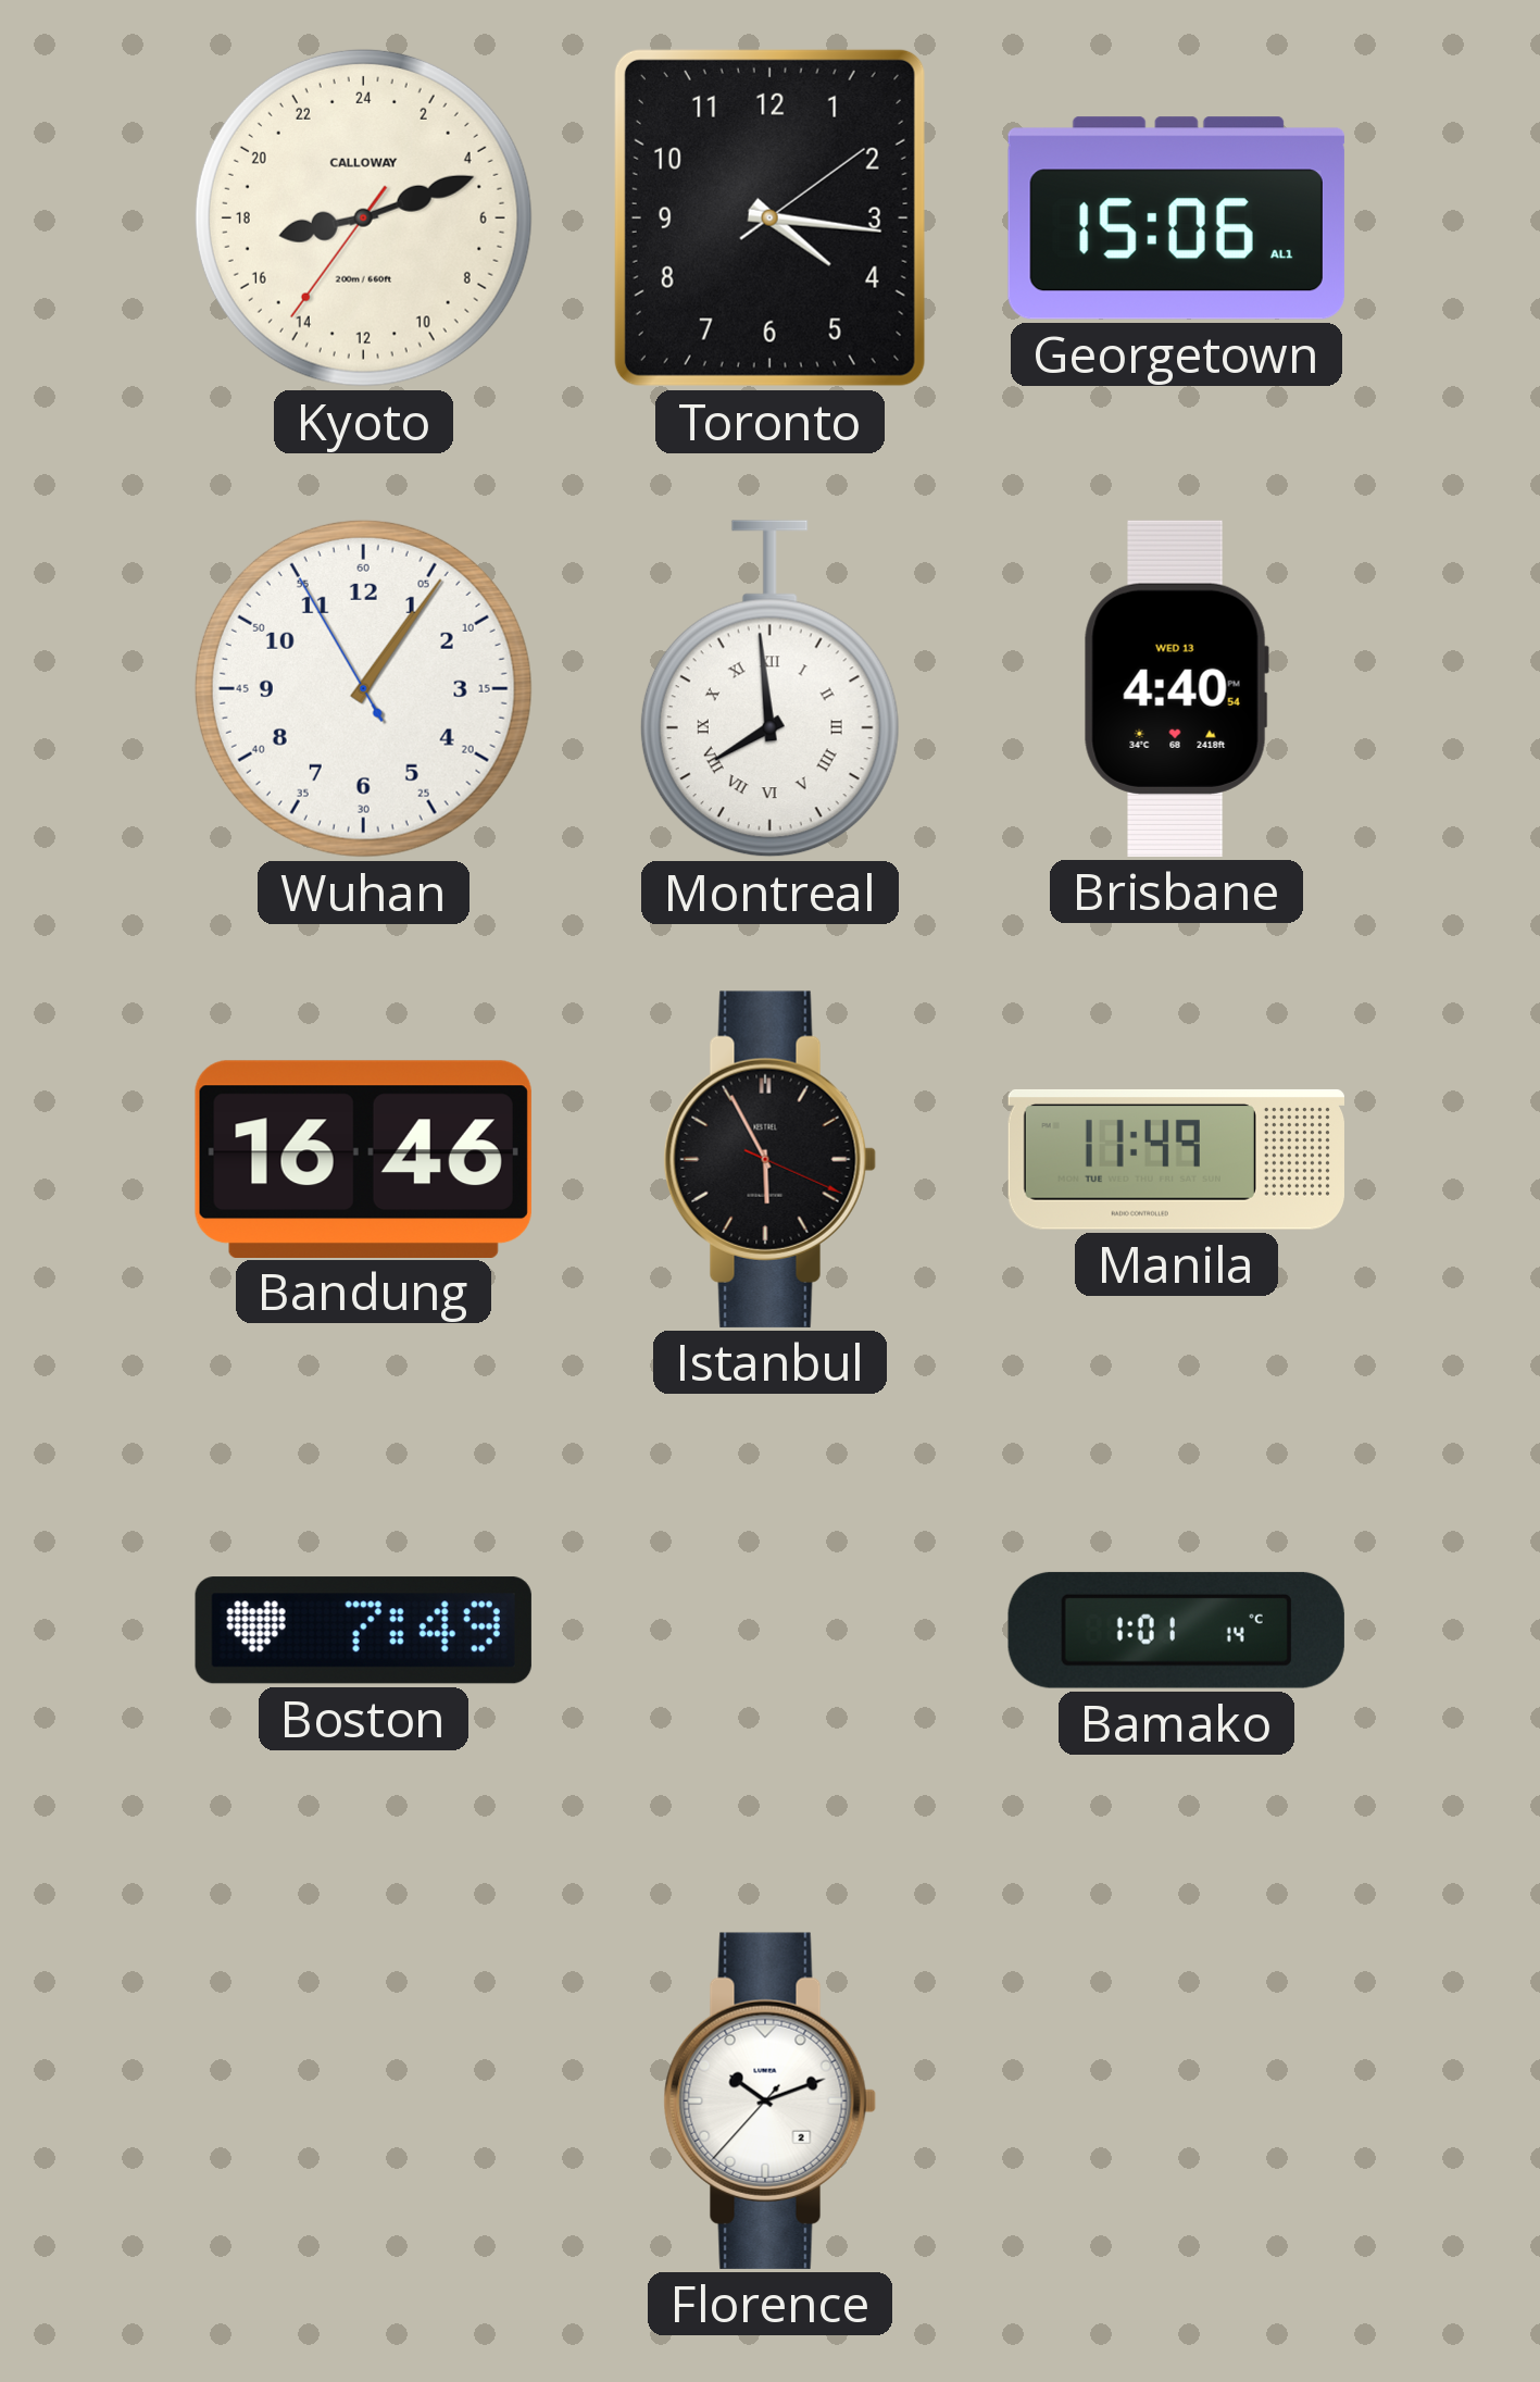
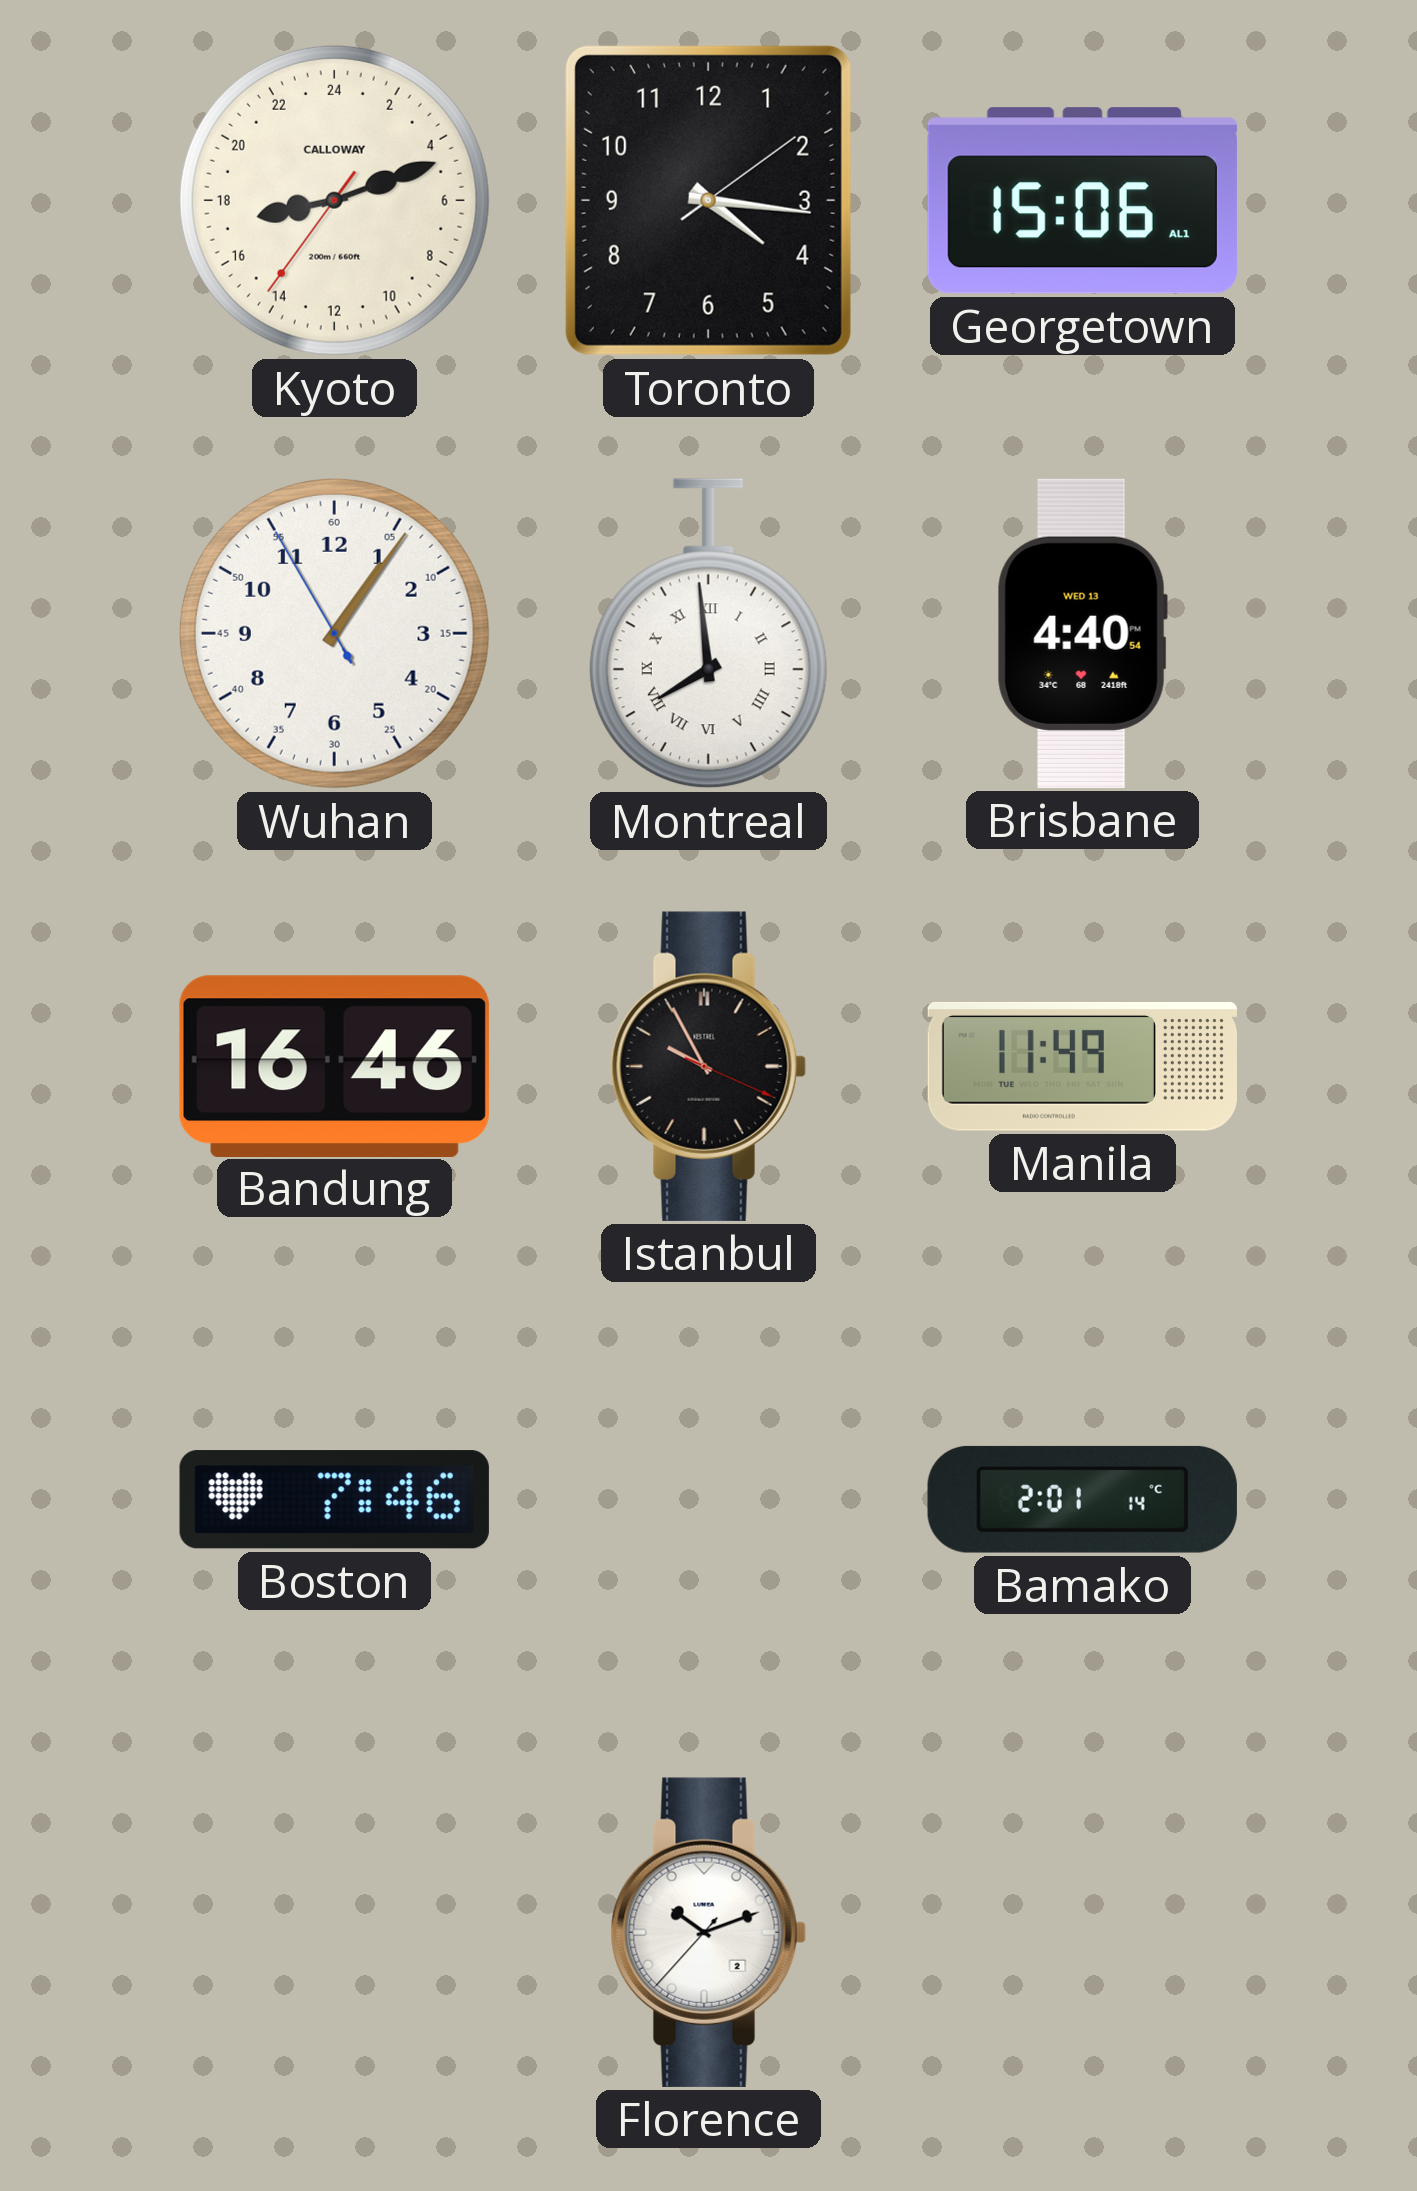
Istanbul: 5:55 -> 9:55
Boston: 7:49 -> 7:46
Bamako: 1:01 -> 2:01
